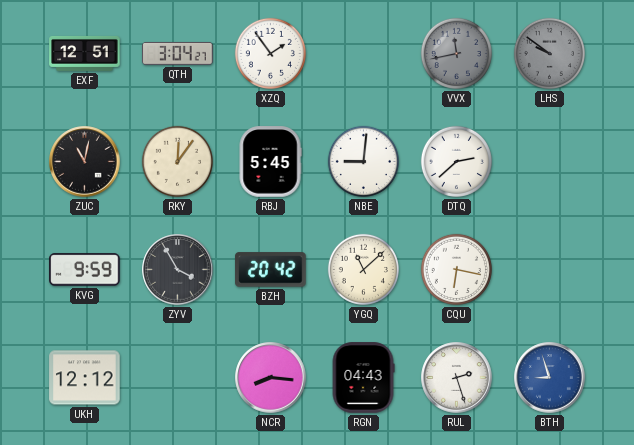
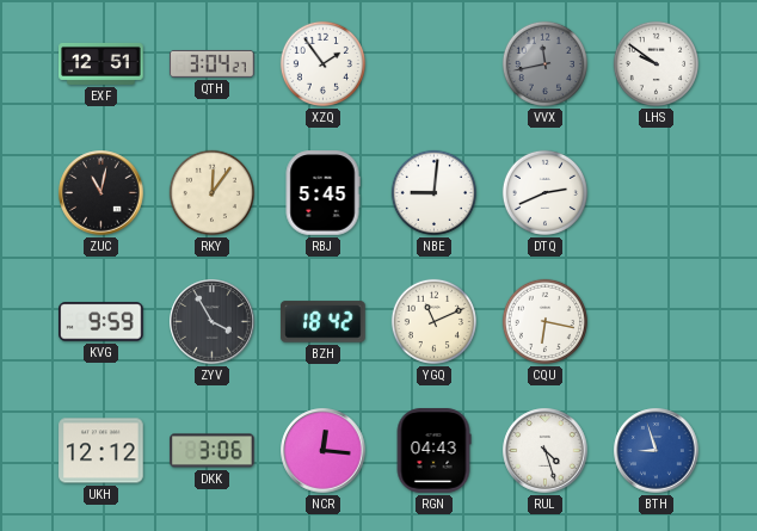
LHS dial: grey -> white
DTQ: 2:38 -> 2:41
BZH: 20:42 -> 18:42
YGQ: 11:08 -> 11:11
DKK: none -> 3:06
NCR: 8:16 -> 12:16
RUL: 2:27 -> 4:27
